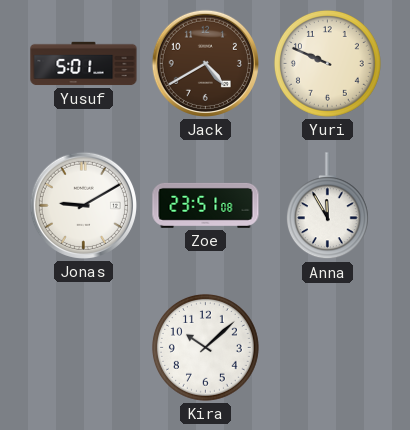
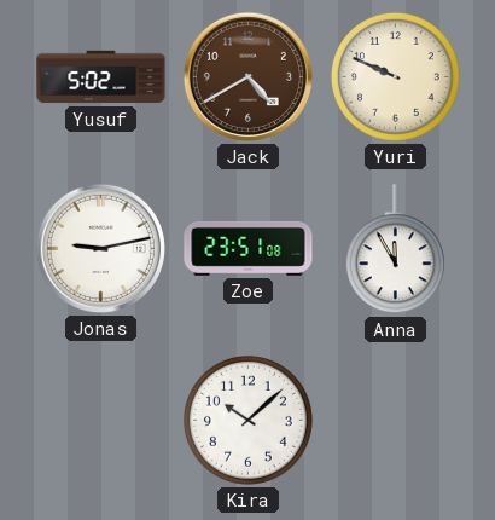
Yusuf: 5:01 -> 5:02
Jonas: 9:10 -> 9:13
